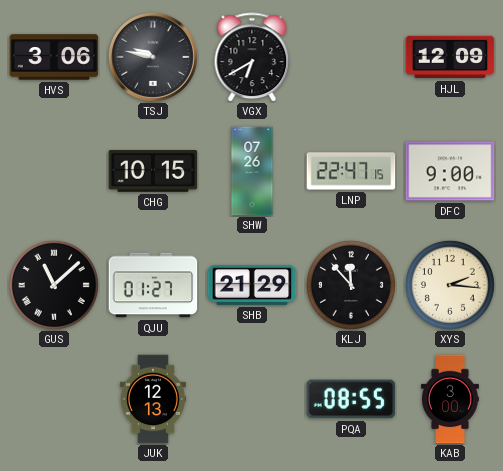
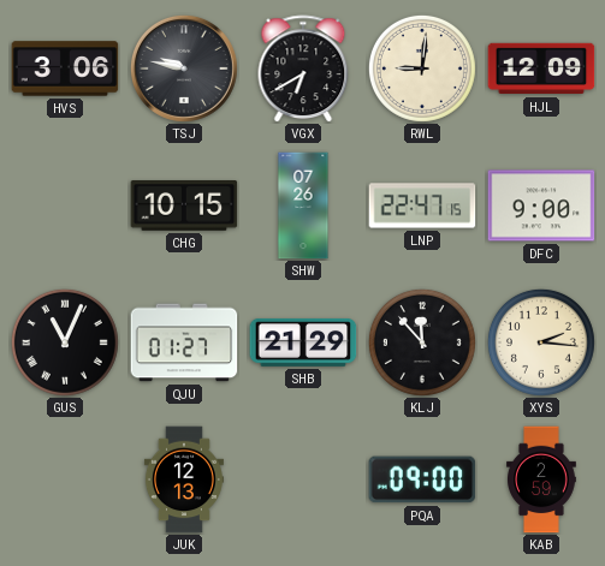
RWL: none -> 9:01
GUS: 11:08 -> 11:04
PQA: 08:55 -> 09:00
KAB: 3:00 -> 2:59
